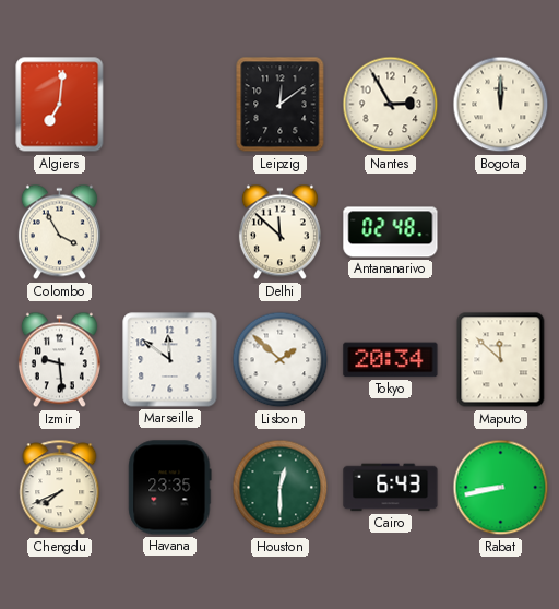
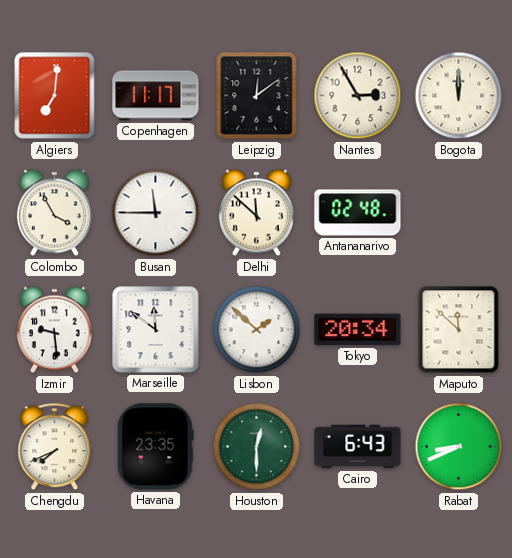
Copenhagen: none -> 11:17
Busan: none -> 11:45
Rabat: 8:43 -> 8:41
